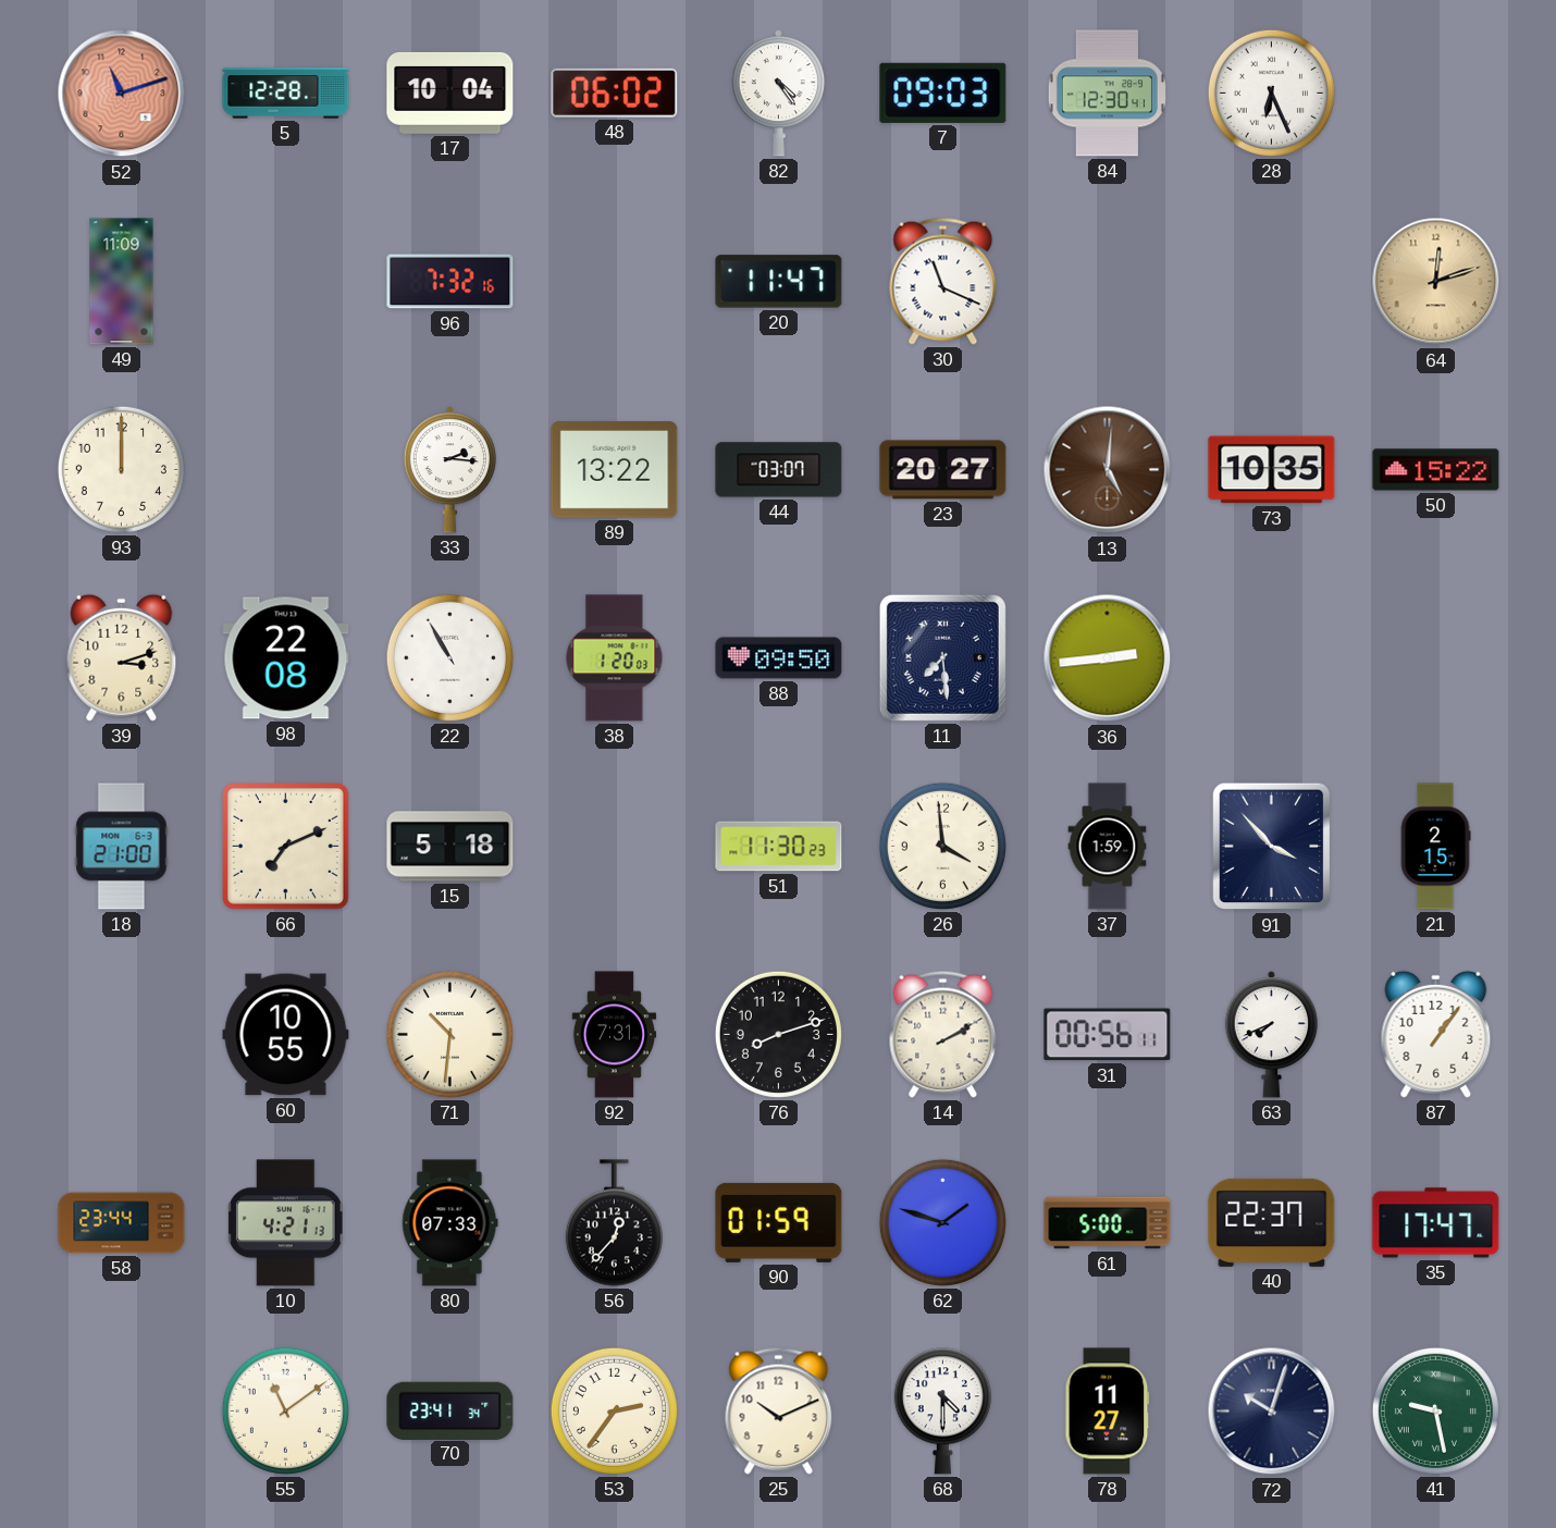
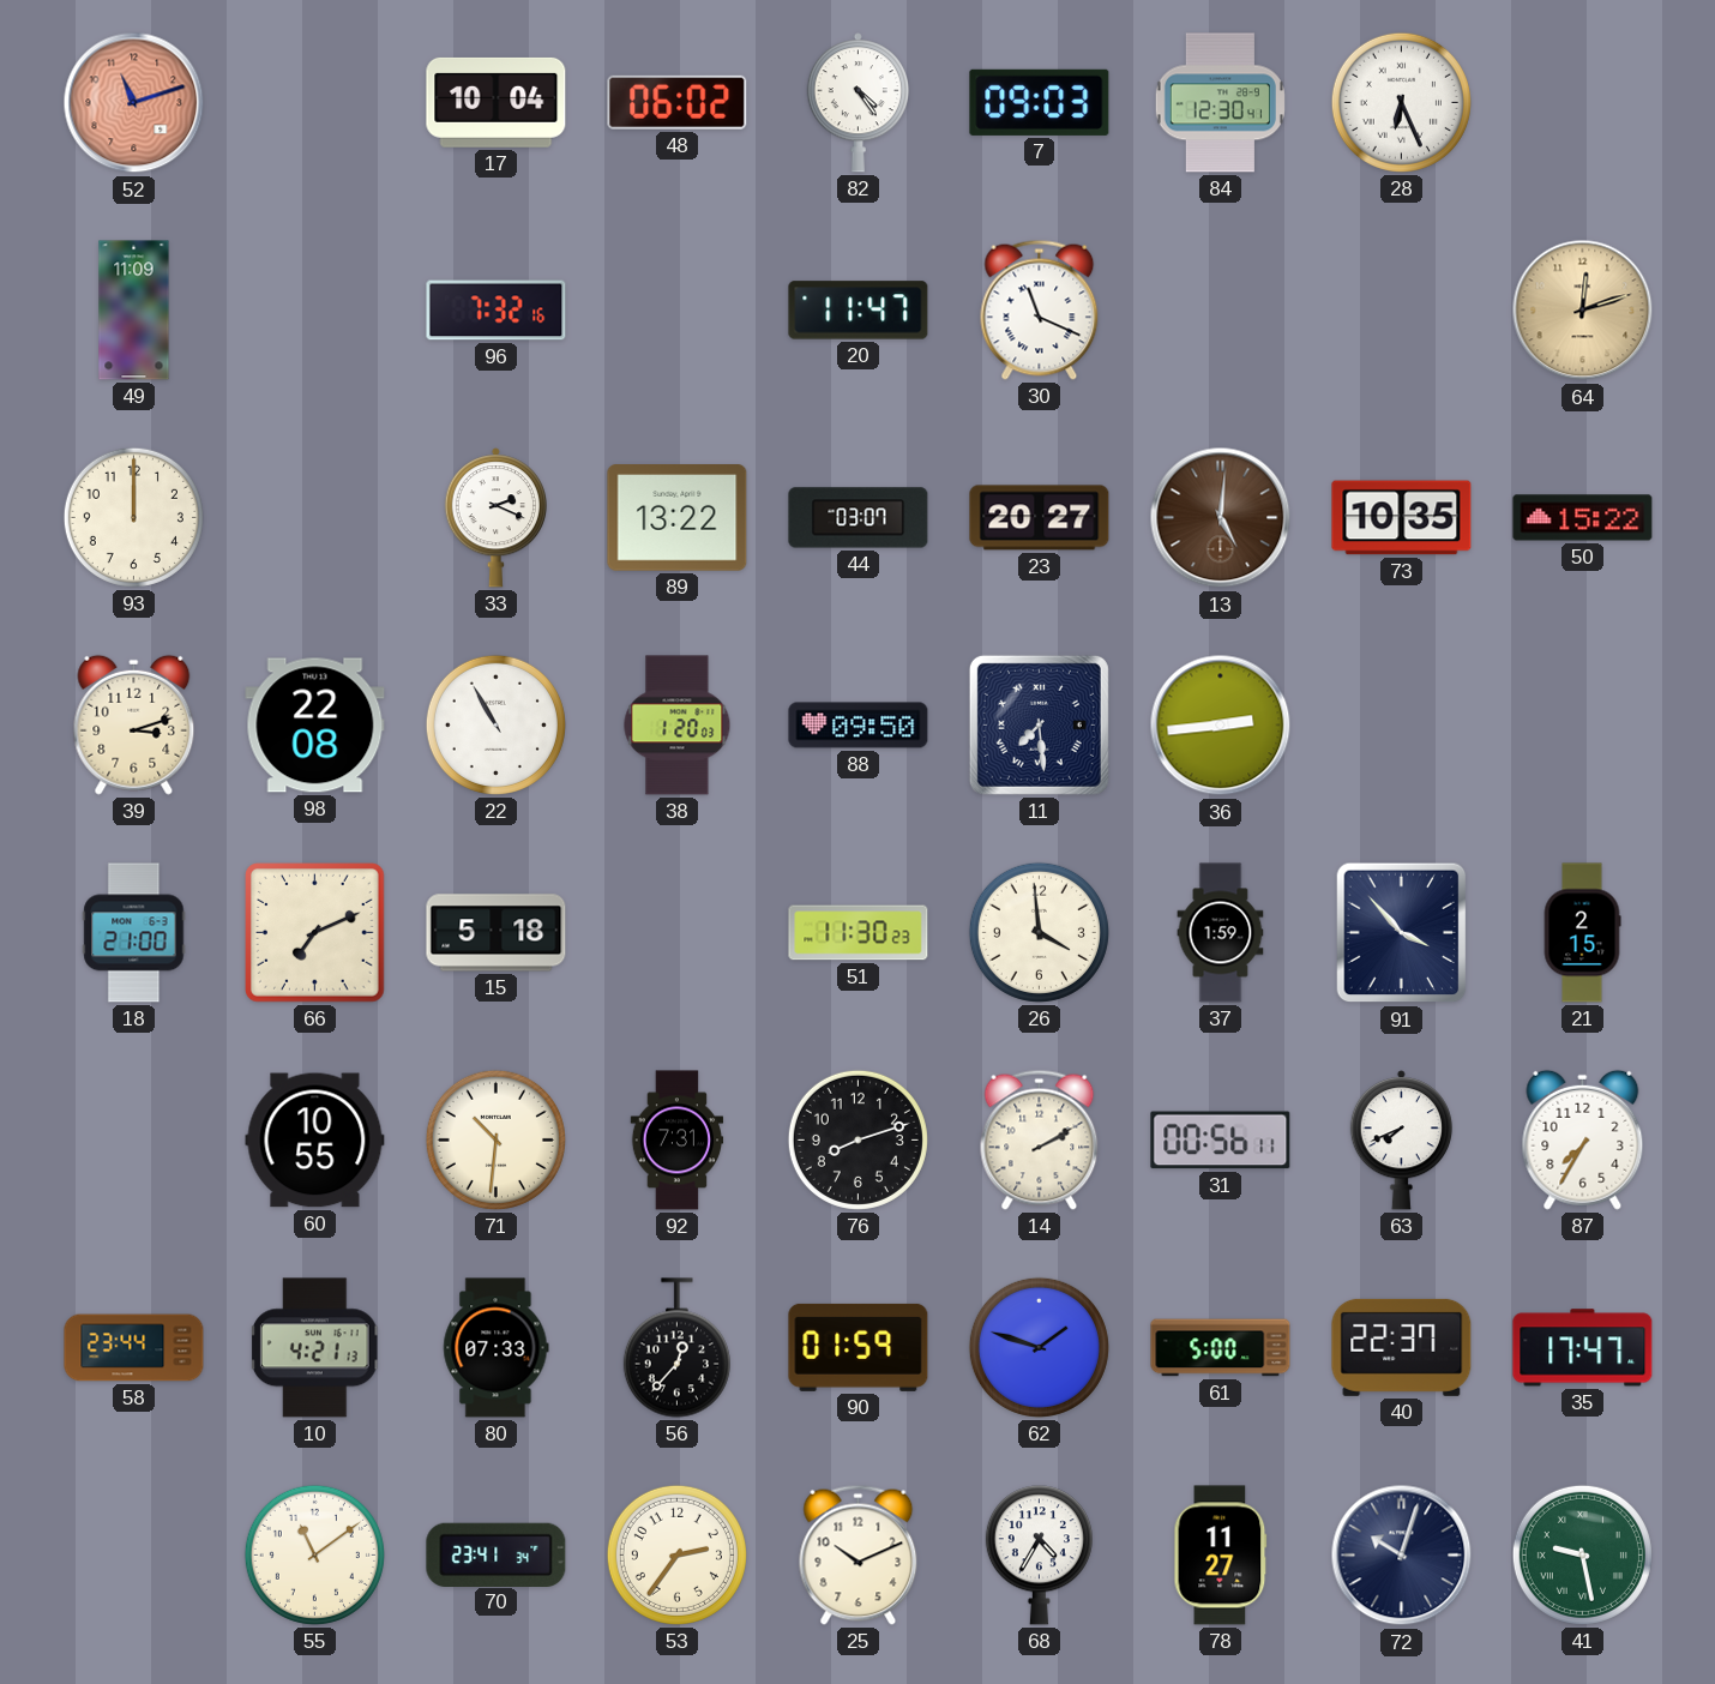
5: 12:28 -> none
33: 2:16 -> 2:19
87: 1:06 -> 7:35
68: 4:30 -> 4:35
